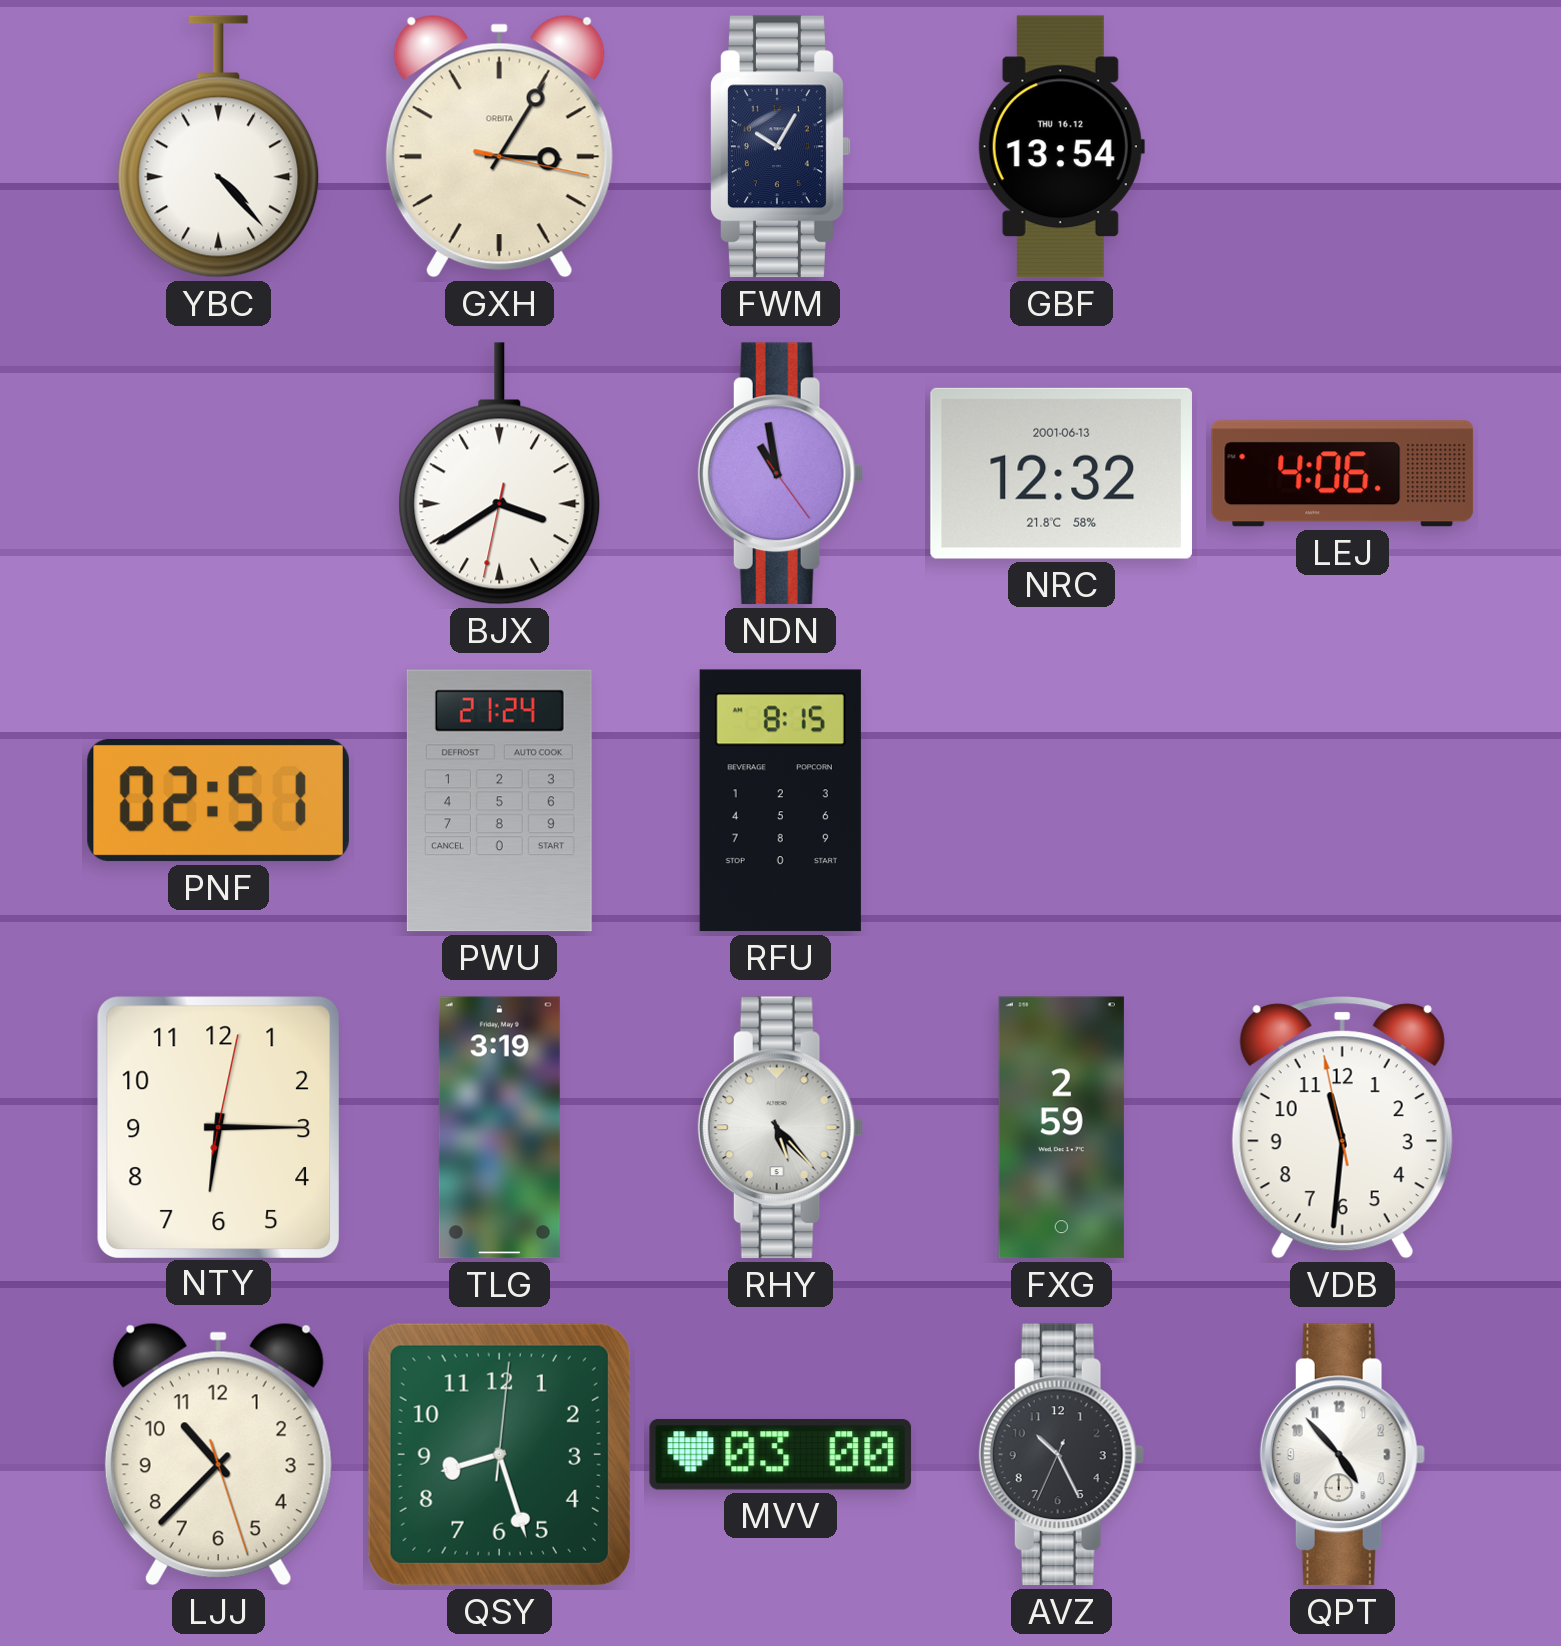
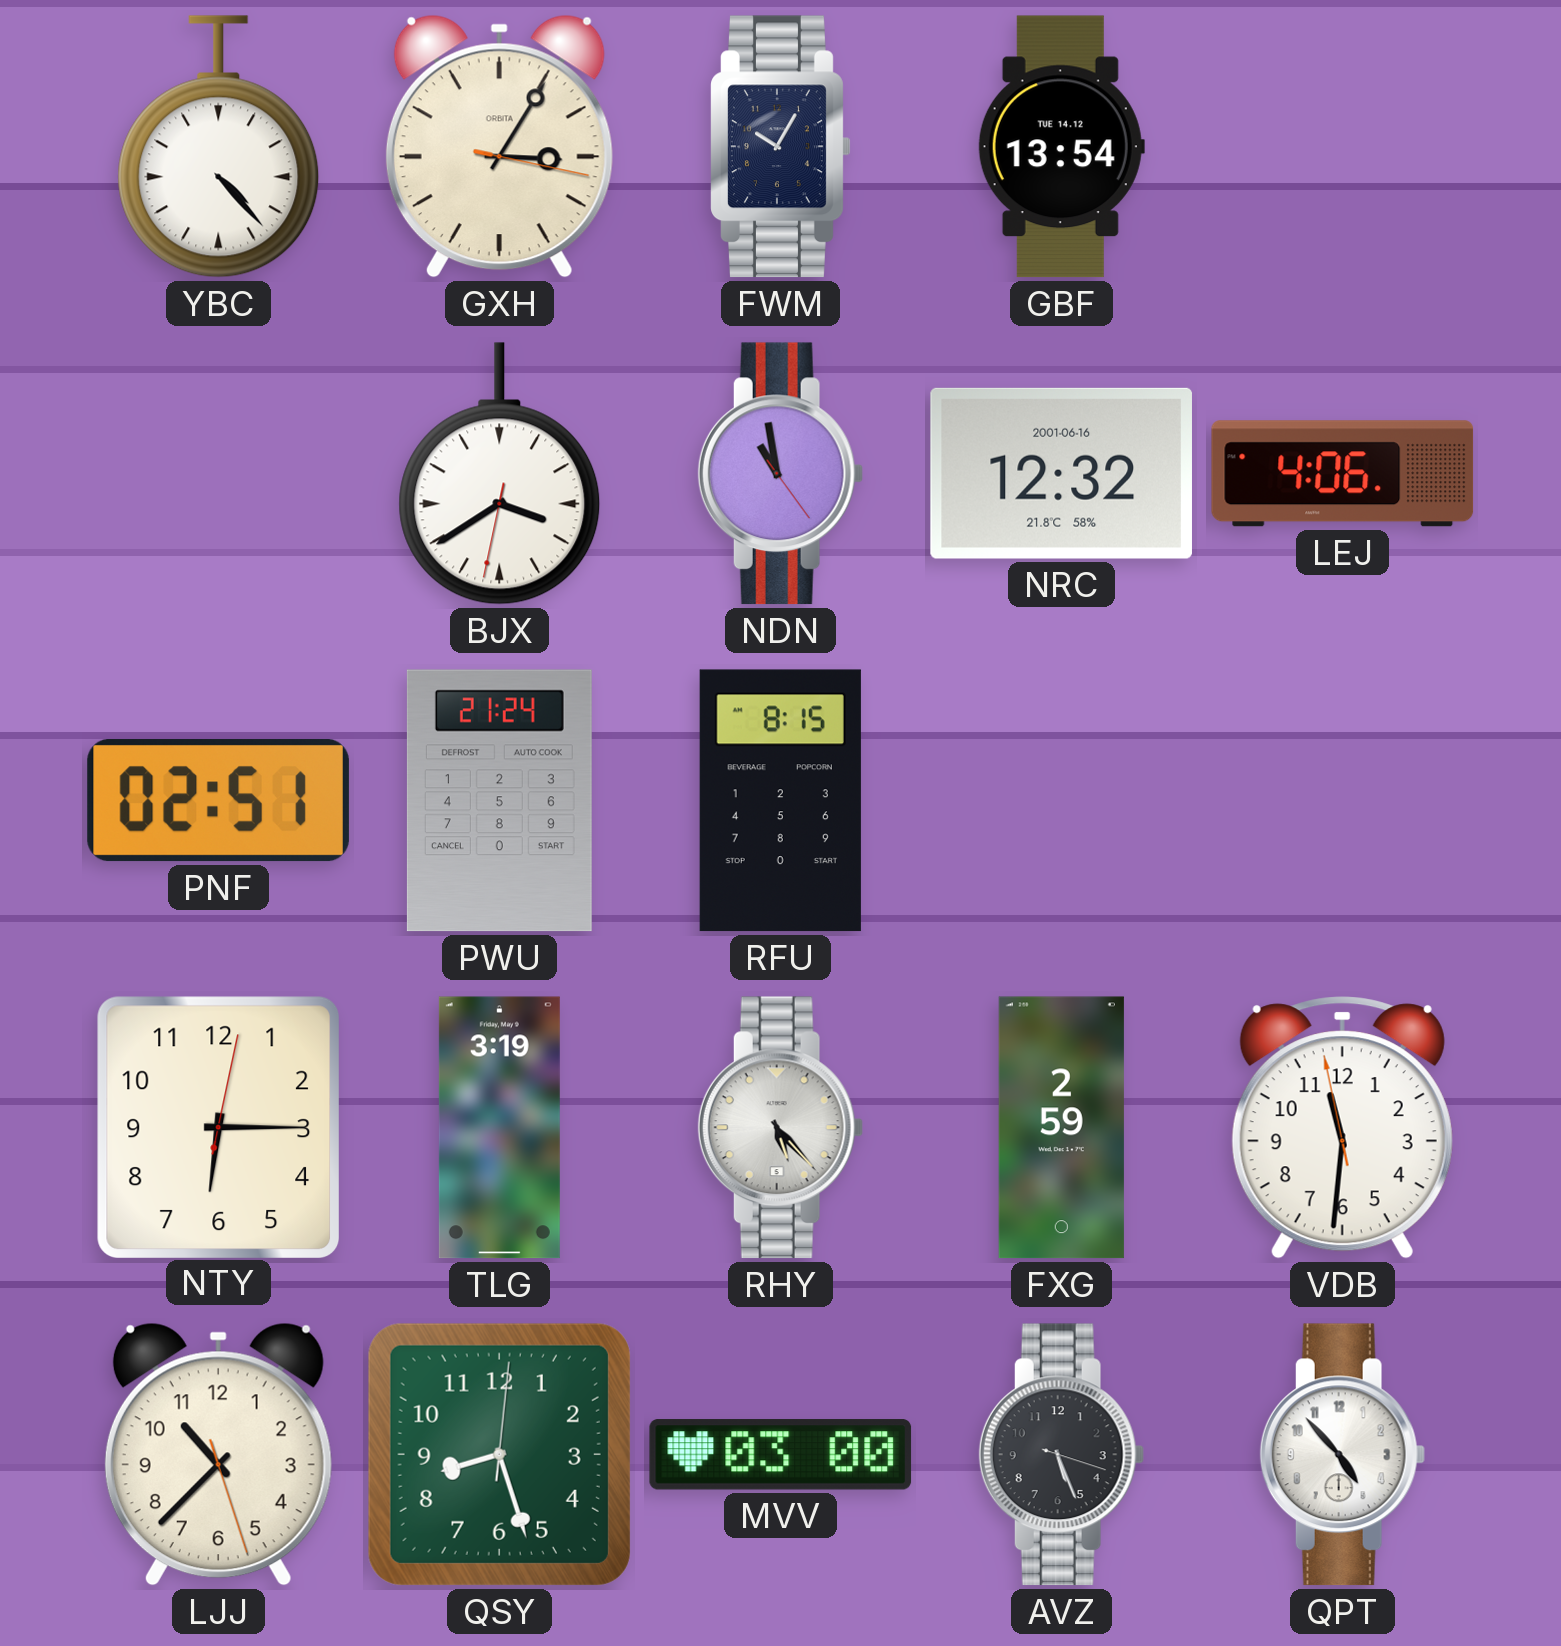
GBF date: THU 16.12 -> TUE 14.12
NRC date: 2001-06-13 -> 2001-06-16
AVZ: 10:25 -> 5:26
